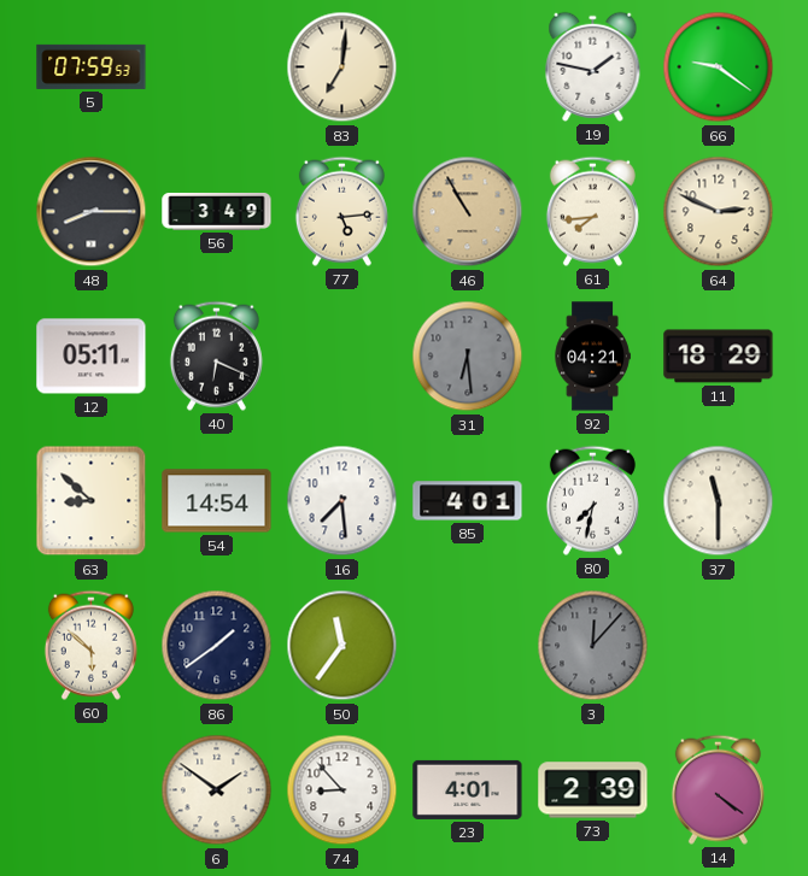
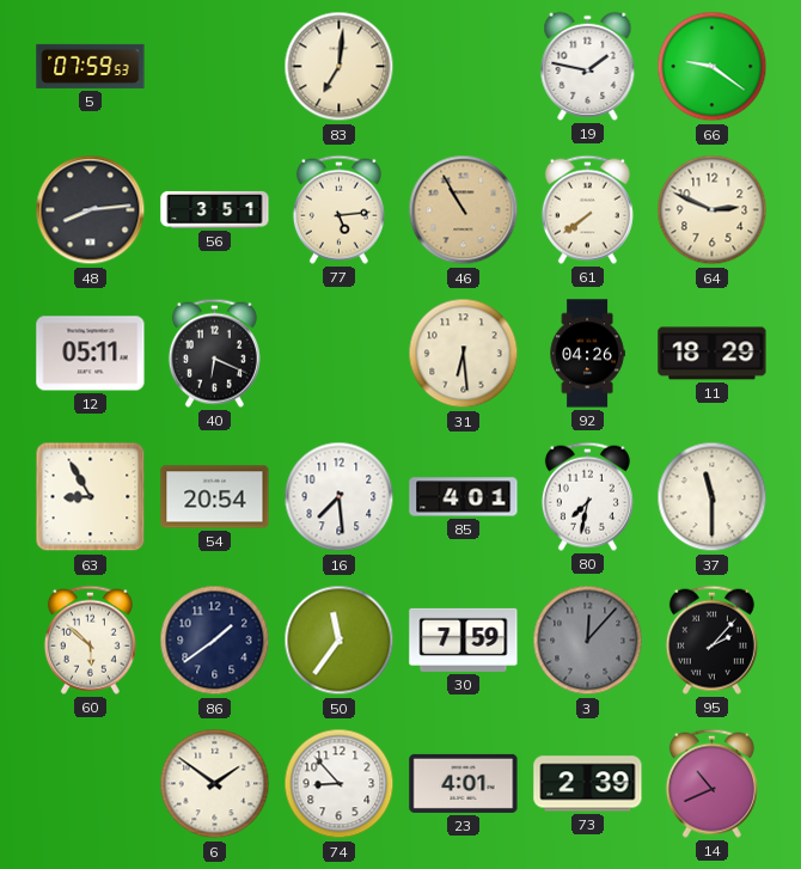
48: 8:15 -> 8:14
56: 3:49 -> 3:51
61: 7:44 -> 7:39
31 dial: grey -> cream
92: 04:21 -> 04:26
63: 8:52 -> 8:55
54: 14:54 -> 20:54
30: none -> 7:59
95: none -> 2:07
14: 4:21 -> 10:41
